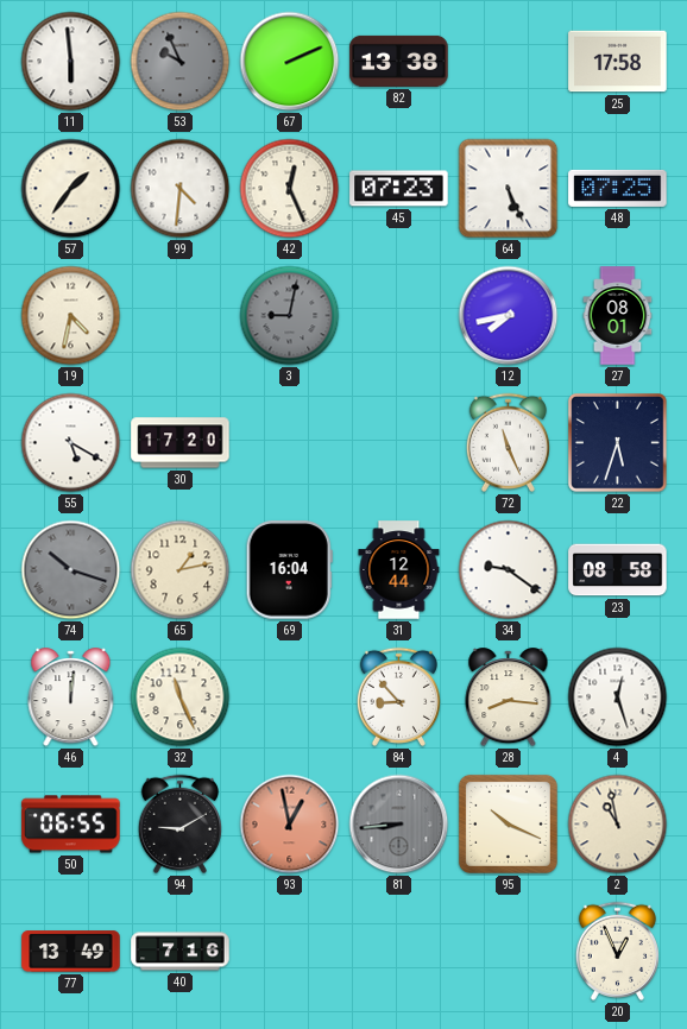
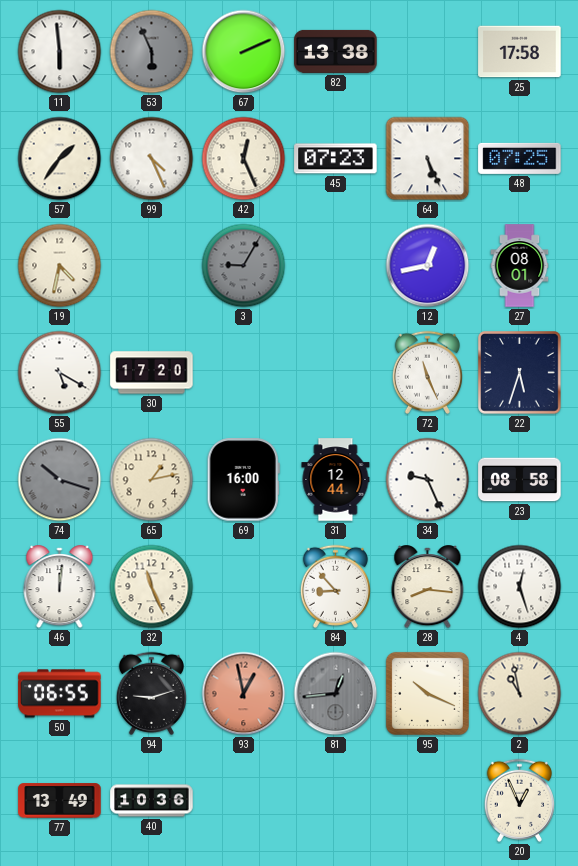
53: 9:56 -> 5:56
99: 4:31 -> 4:26
3: 9:02 -> 9:05
12: 7:43 -> 12:43
69: 16:04 -> 16:00
34: 9:21 -> 9:26
94: 9:10 -> 9:12
81: 8:44 -> 12:44
40: 7:16 -> 10:36
